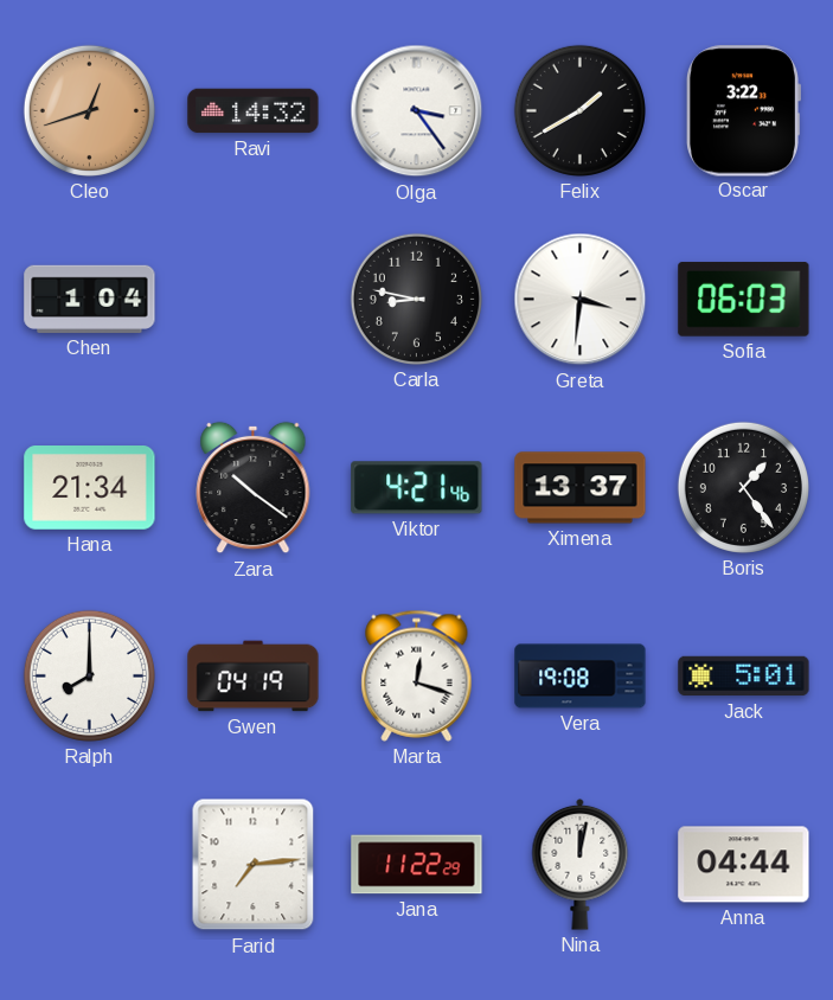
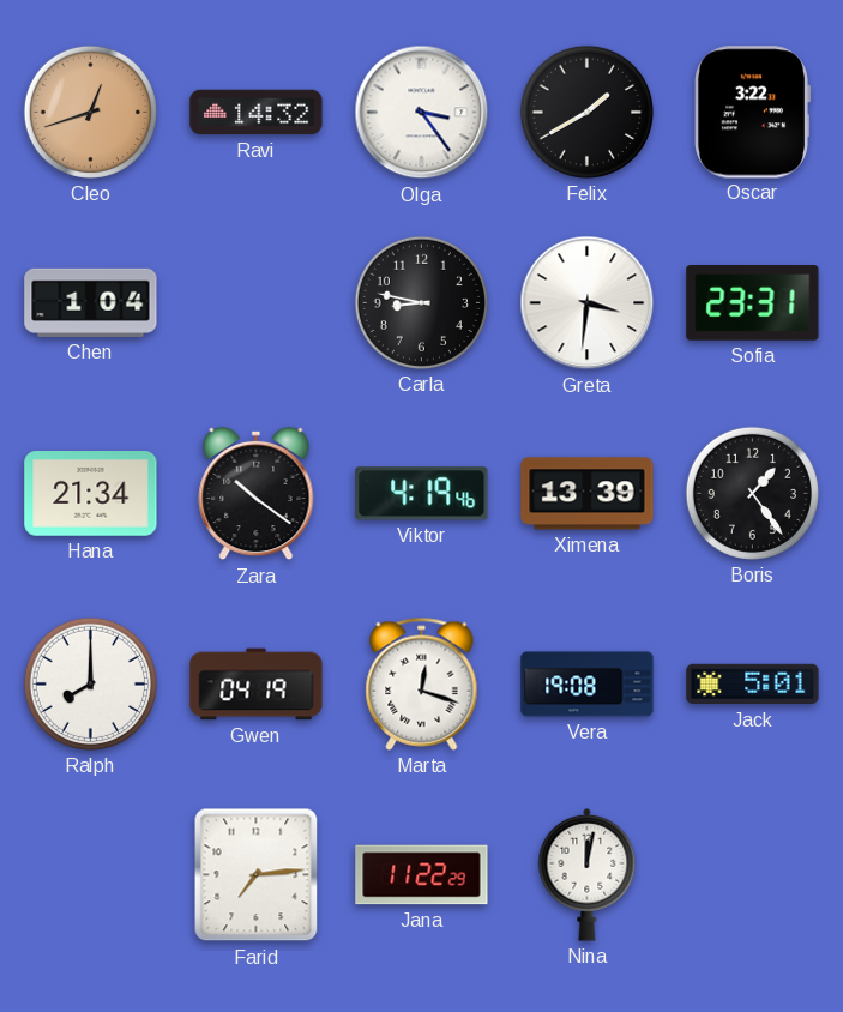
Sofia: 06:03 -> 23:31
Viktor: 4:21 -> 4:19
Ximena: 13:37 -> 13:39
Anna: 04:44 -> none
